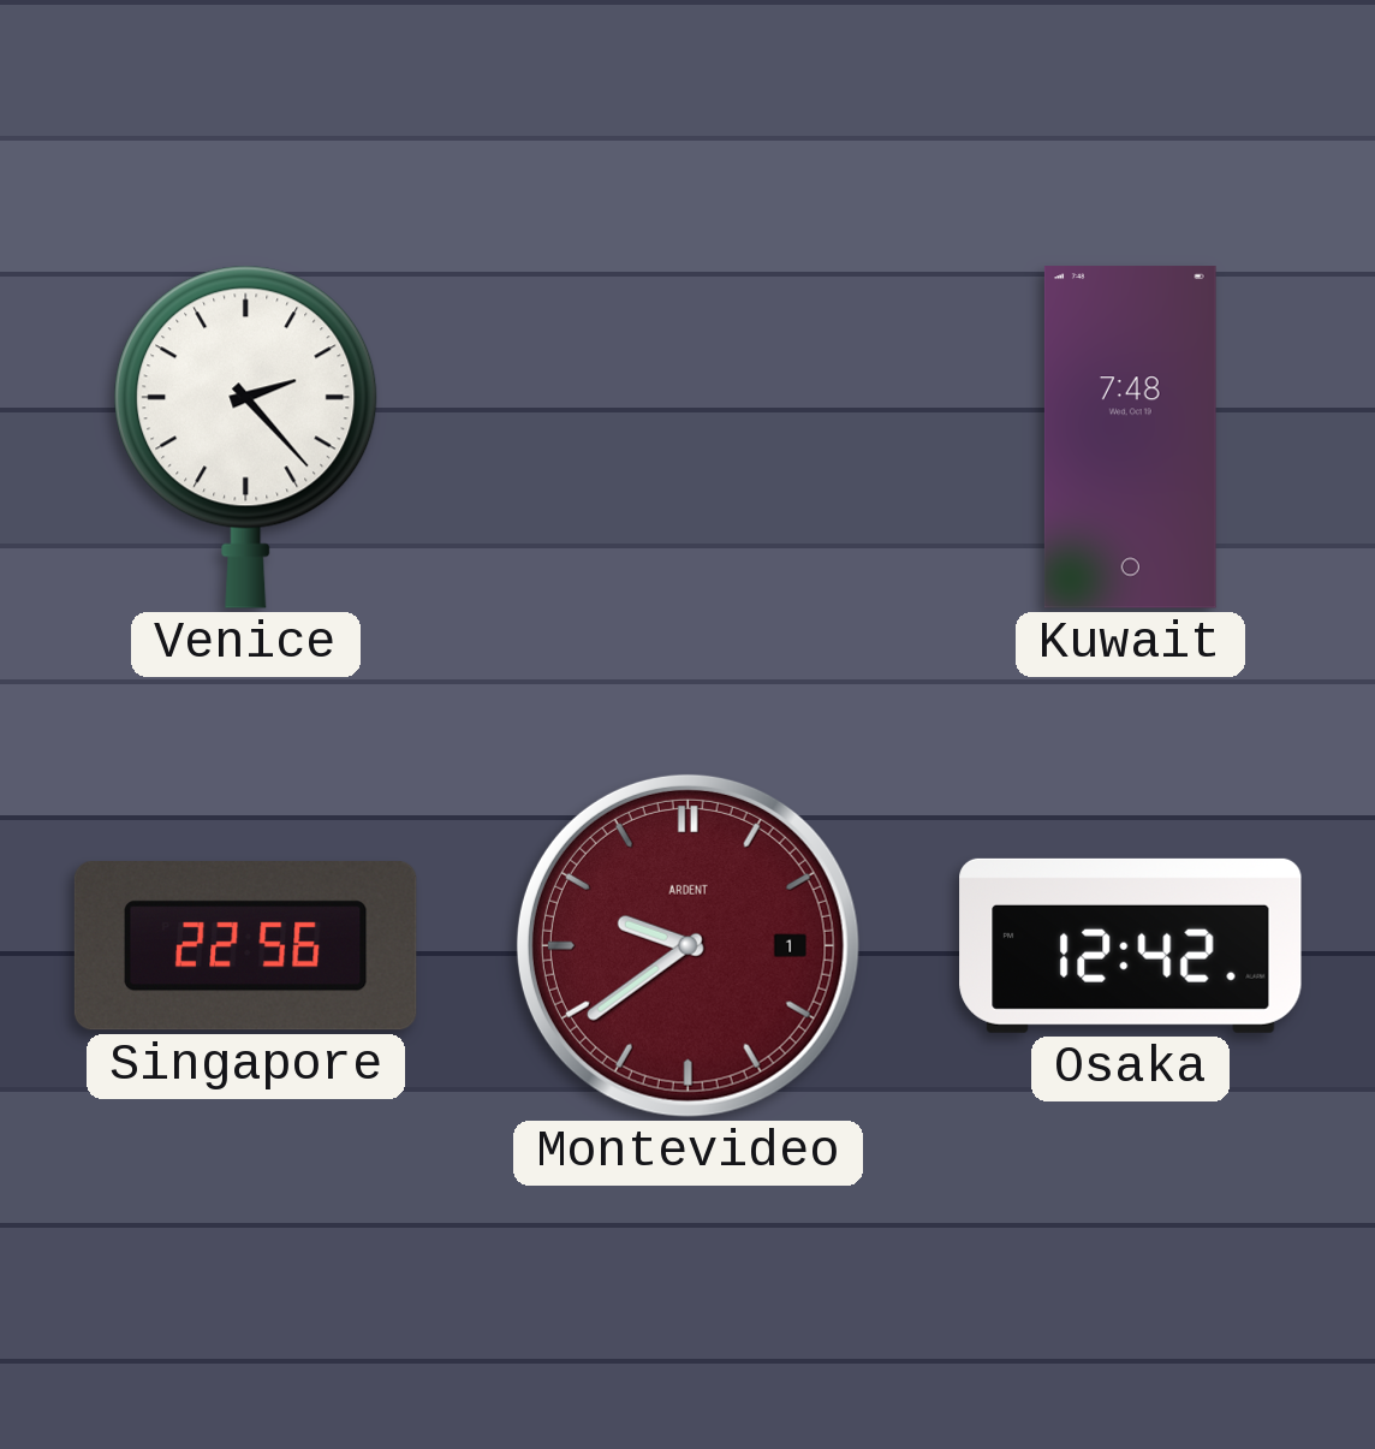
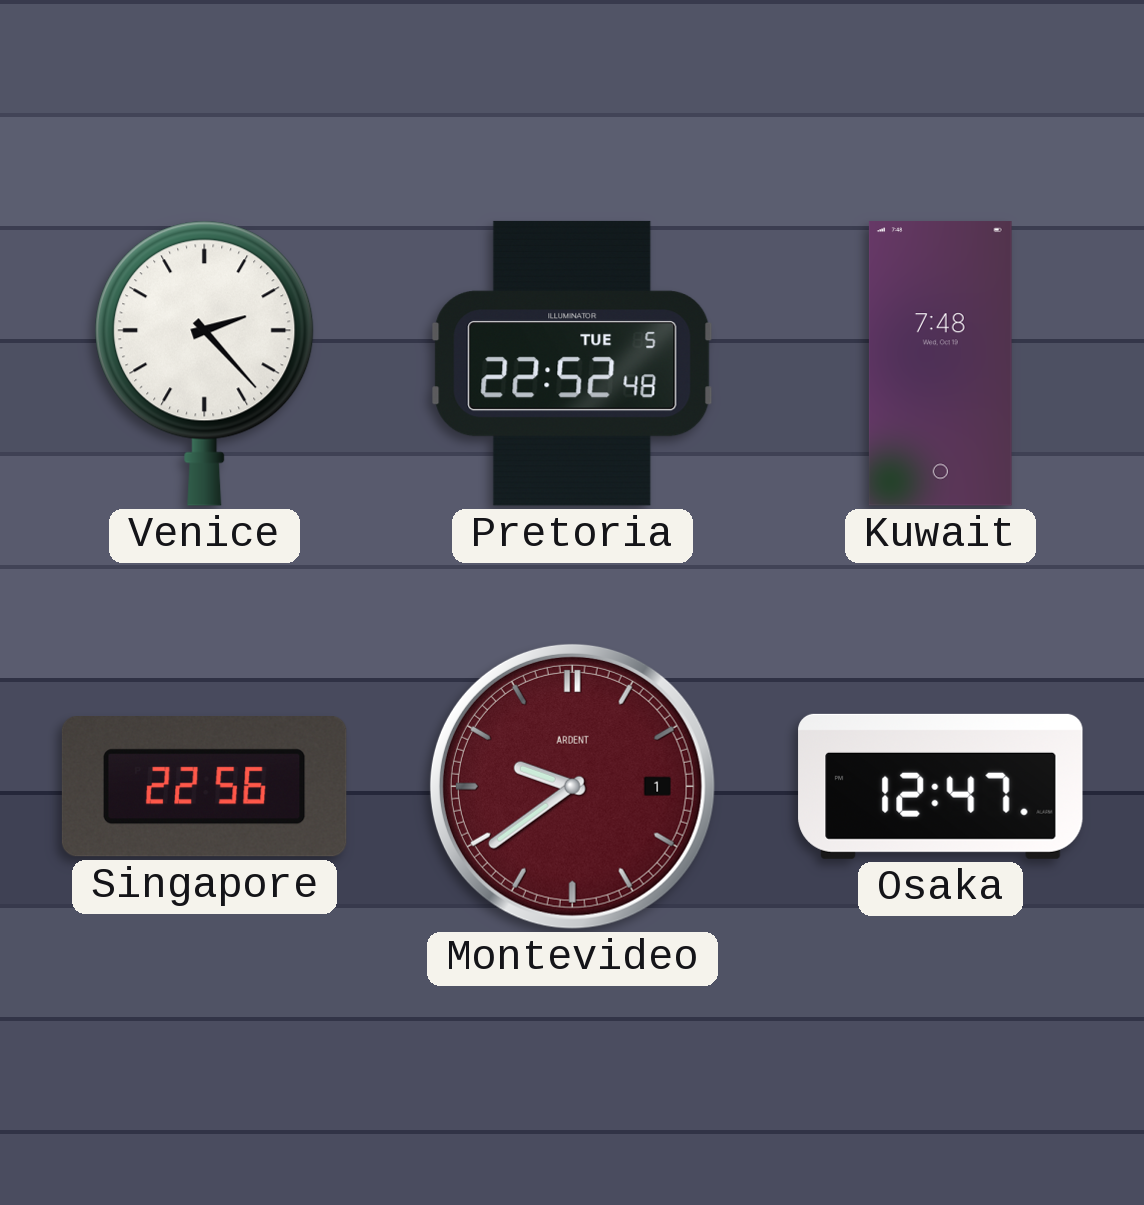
Pretoria: none -> 22:52
Osaka: 12:42 -> 12:47
